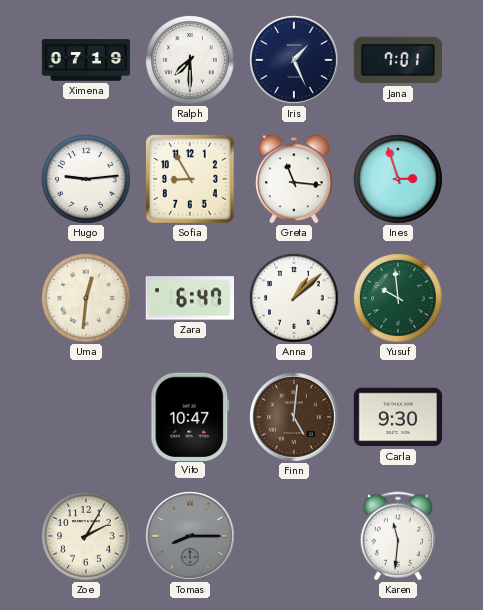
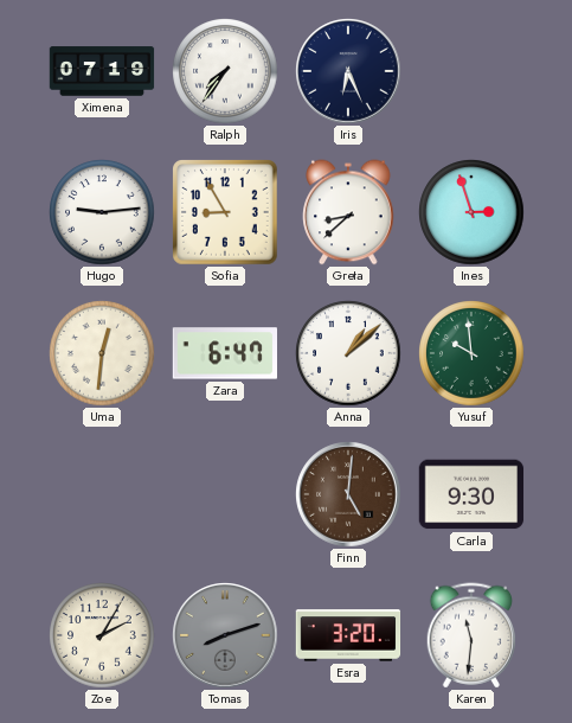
Ralph: 7:30 -> 7:36
Iris: 1:26 -> 6:26
Jana: 7:01 -> none
Greta: 11:16 -> 8:38
Vito: 10:47 -> none
Tomas: 8:15 -> 8:12
Esra: none -> 3:20
